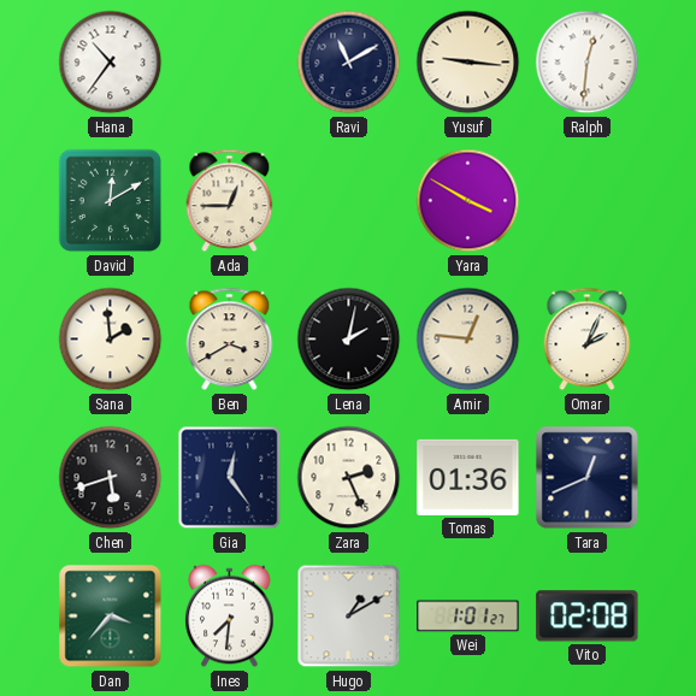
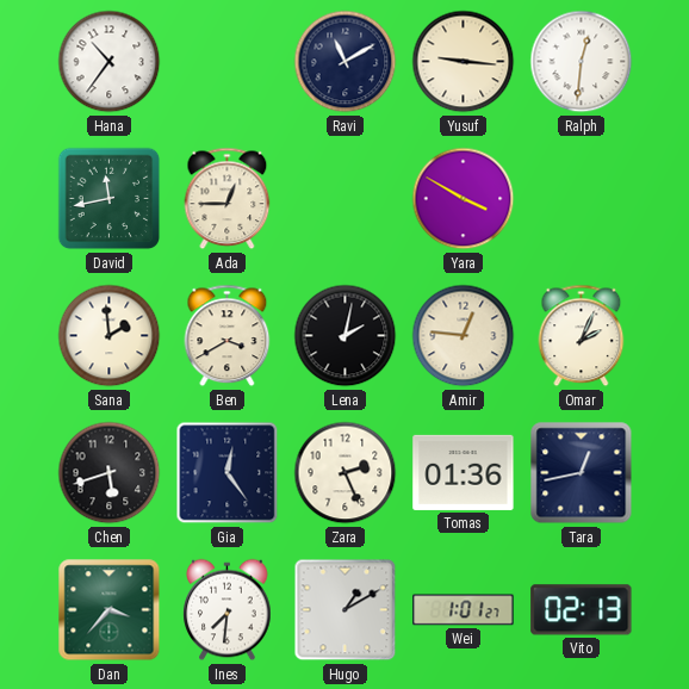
David: 12:10 -> 11:43
Tara: 12:41 -> 12:43
Vito: 02:08 -> 02:13
